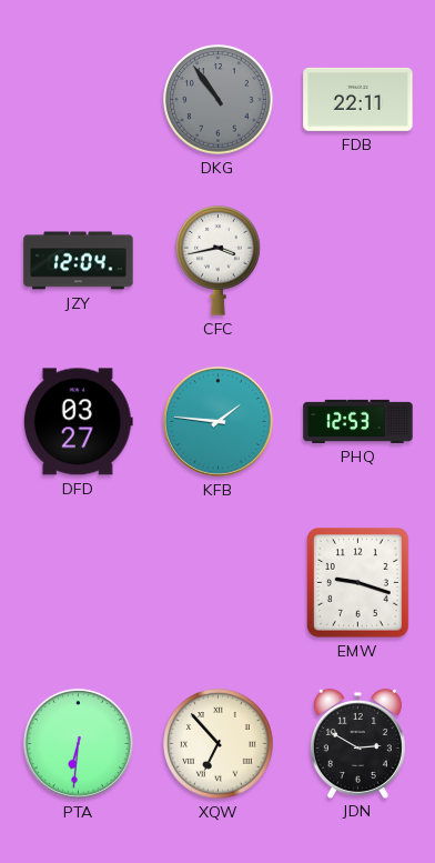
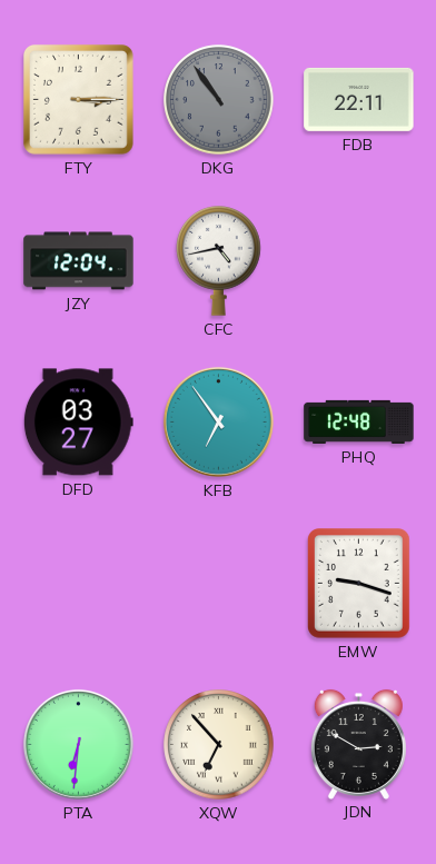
FTY: none -> 3:15
CFC: 3:43 -> 4:43
KFB: 1:46 -> 6:54
PHQ: 12:53 -> 12:48
